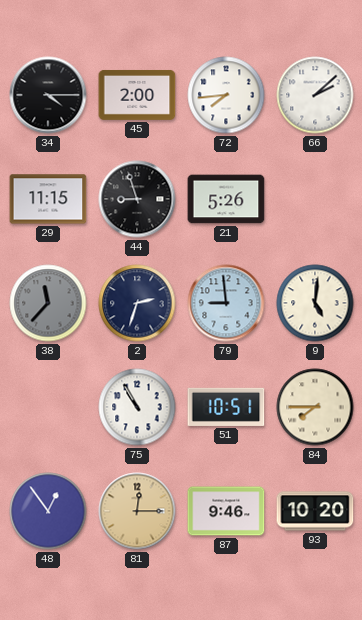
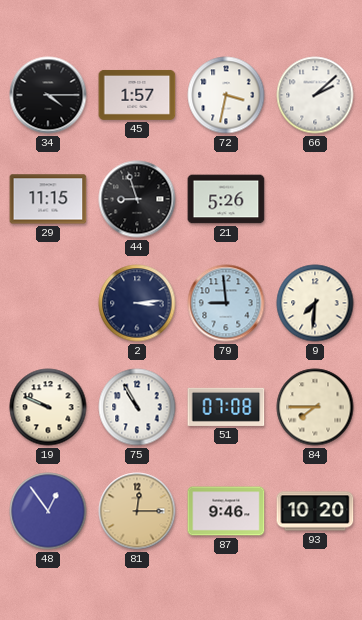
45: 2:00 -> 1:57
72: 7:44 -> 3:32
38: 11:37 -> none
2: 2:33 -> 3:14
9: 5:01 -> 7:31
19: none -> 9:49
51: 10:51 -> 07:08
